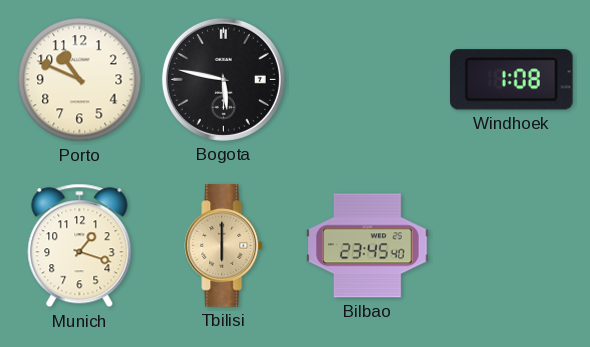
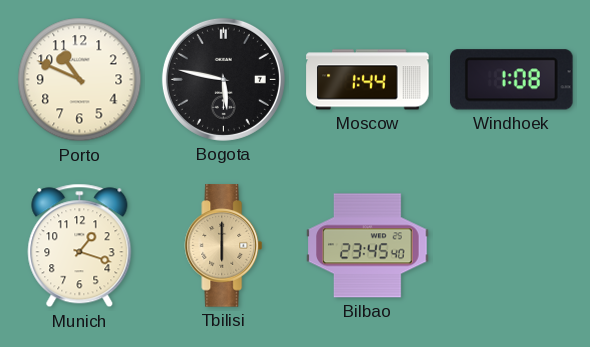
Moscow: none -> 1:44
